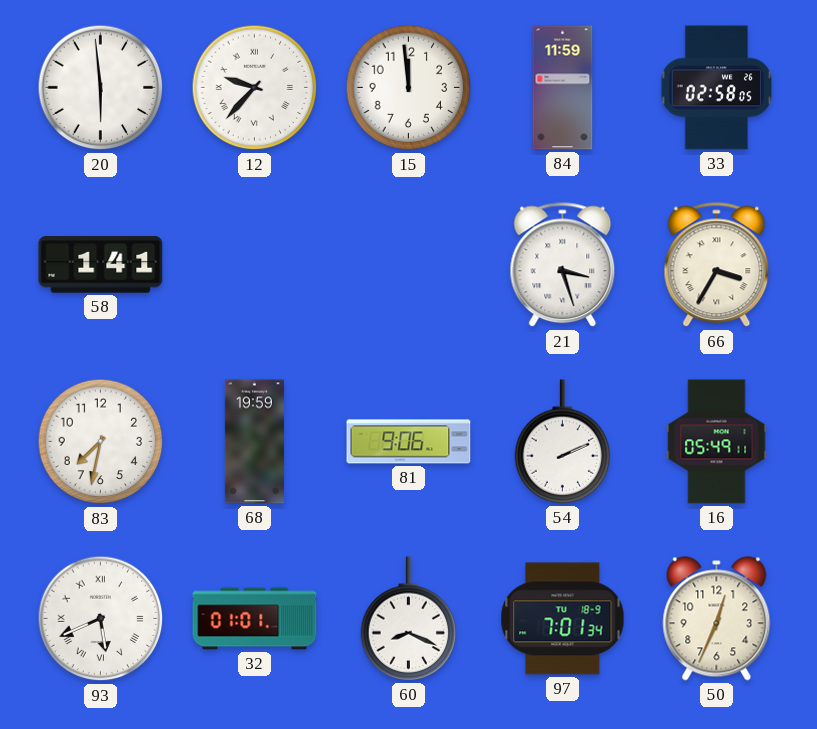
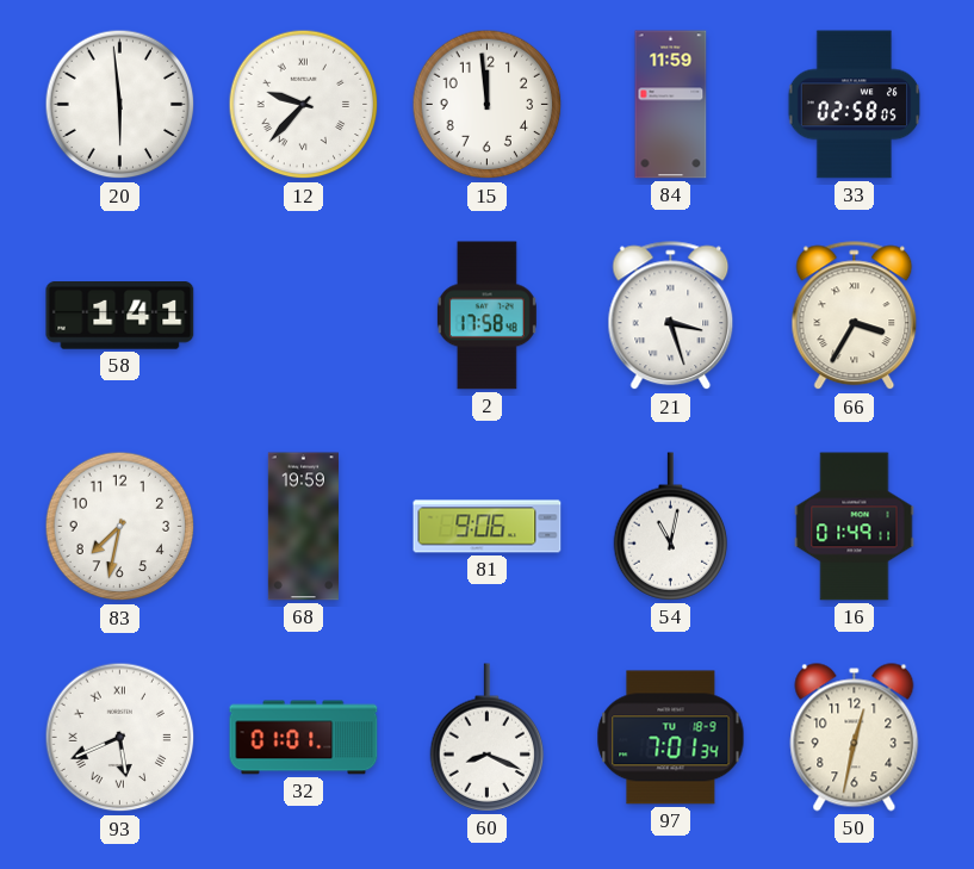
2: none -> 17:58
54: 2:11 -> 11:02
16: 05:49 -> 01:49
50: 12:34 -> 12:32
